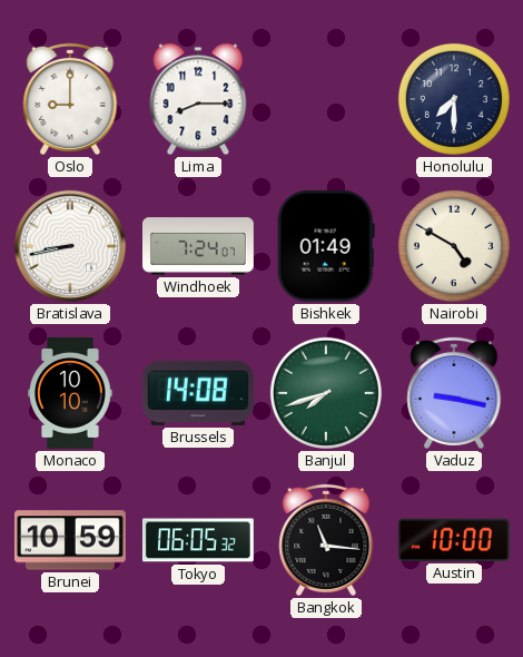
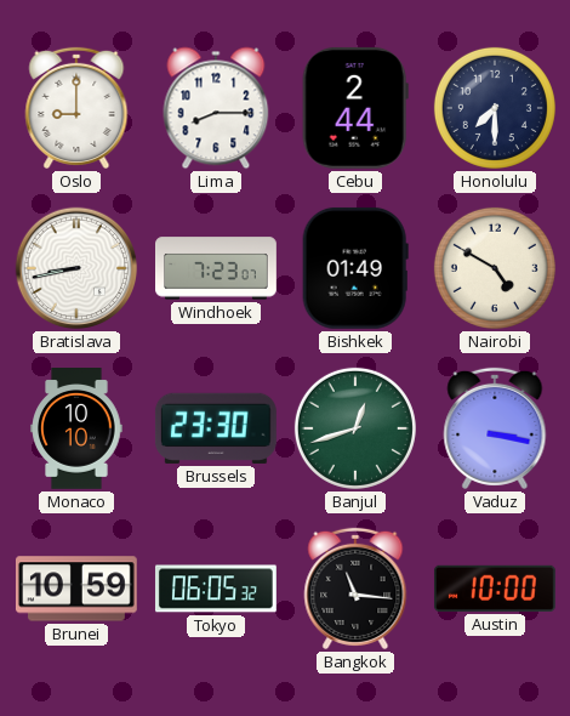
Cebu: none -> 2:44
Windhoek: 7:24 -> 7:23
Brussels: 14:08 -> 23:30
Banjul: 7:42 -> 12:42
Vaduz: 9:17 -> 3:17
